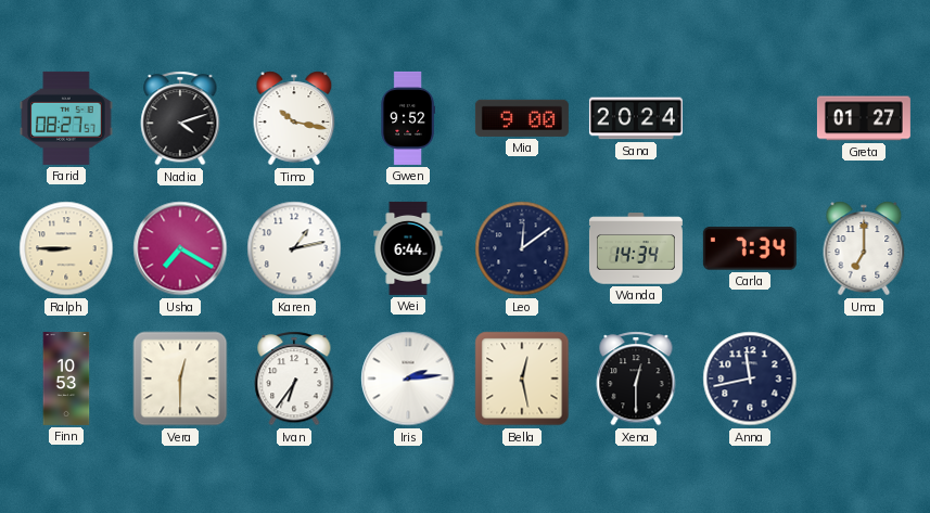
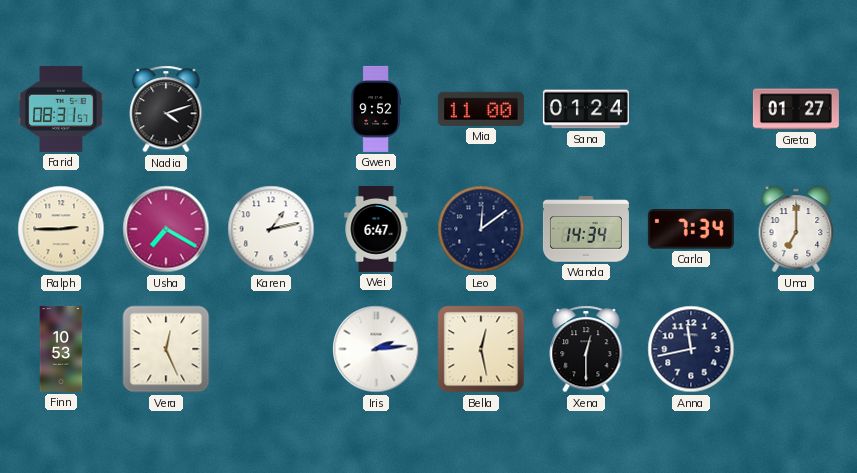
Farid: 08:27 -> 08:31
Timo: 10:17 -> none
Mia: 9:00 -> 11:00
Sana: 20:24 -> 01:24
Ralph: 8:45 -> 2:45
Wei: 6:44 -> 6:47
Vera: 12:30 -> 12:26
Ivan: 6:36 -> none
